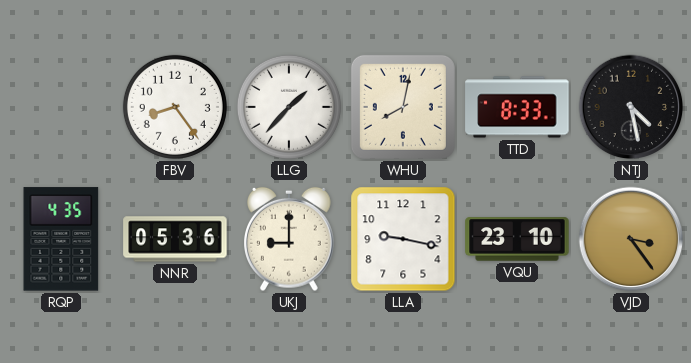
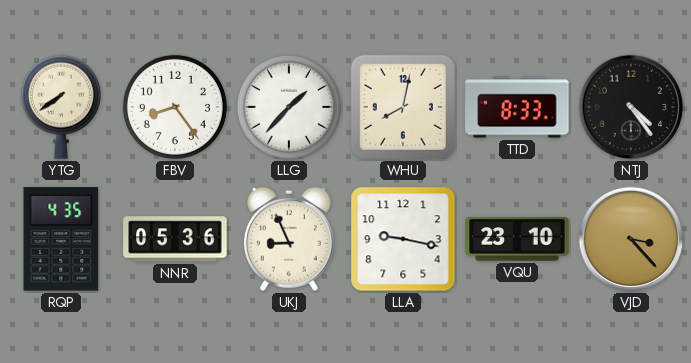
YTG: none -> 7:39
NTJ: 4:28 -> 4:24
UKJ: 9:00 -> 8:56
VJD: 3:24 -> 3:23
